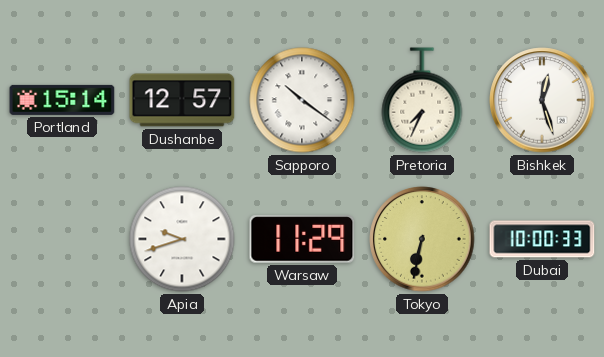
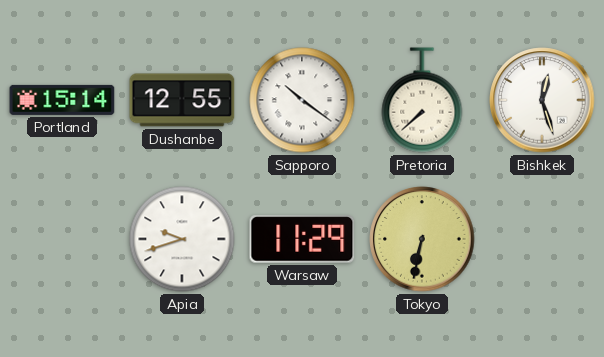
Dushanbe: 12:57 -> 12:55
Pretoria: 7:34 -> 7:38
Dubai: 10:00 -> none
